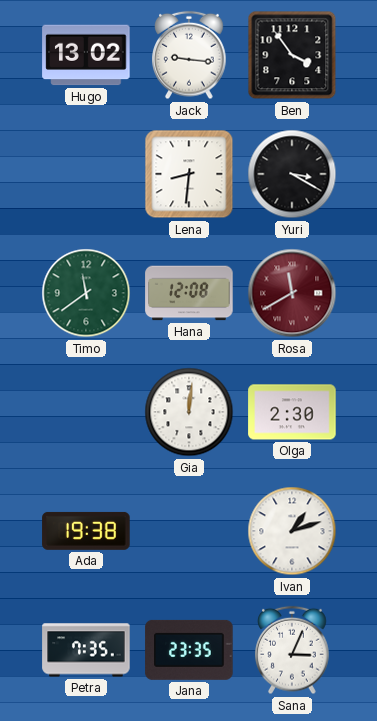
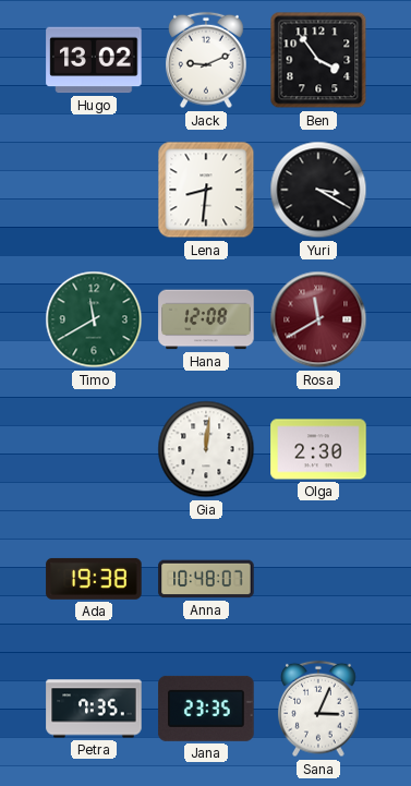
Jack: 9:16 -> 9:11
Timo: 11:39 -> 11:40
Anna: none -> 10:48
Ivan: 1:12 -> none
